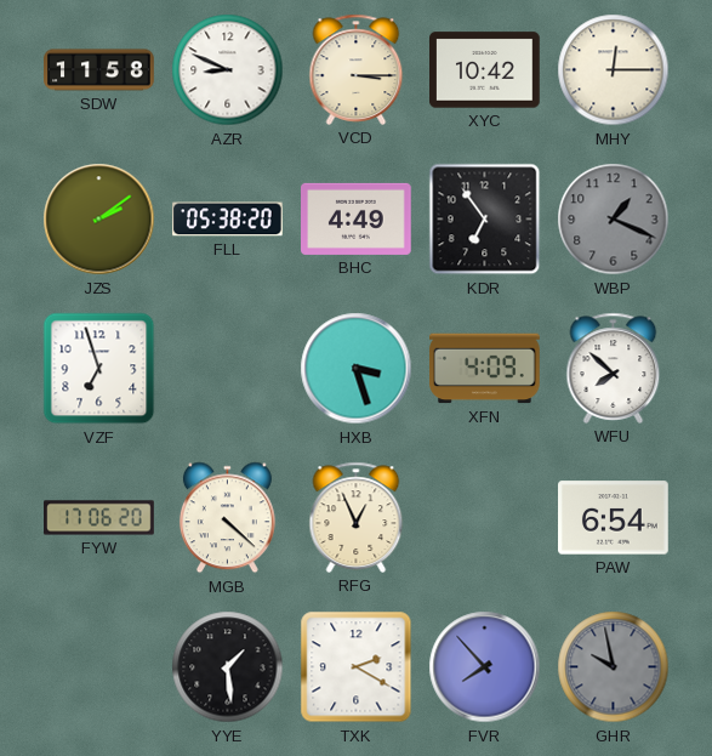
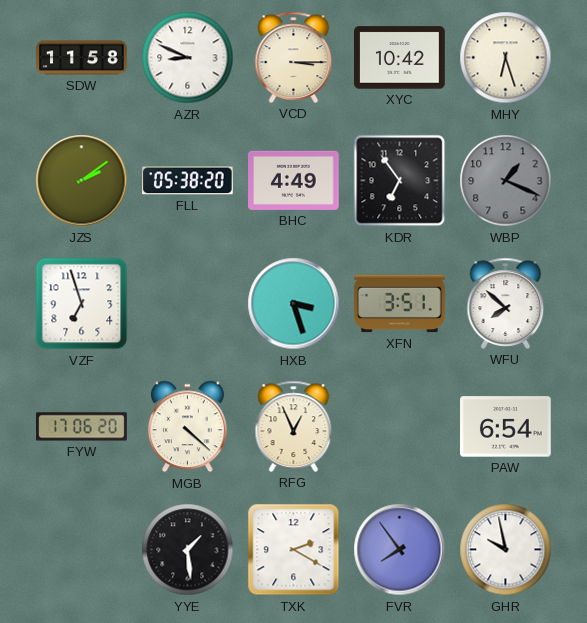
MHY: 12:15 -> 6:27
XFN: 4:09 -> 3:51
FVR: 7:53 -> 7:54
GHR dial: grey -> white
